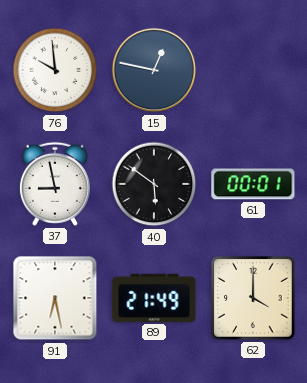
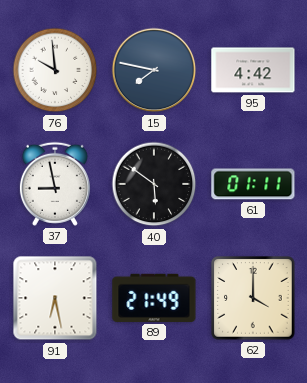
15: 12:47 -> 7:47
95: none -> 4:42
61: 00:01 -> 01:11
